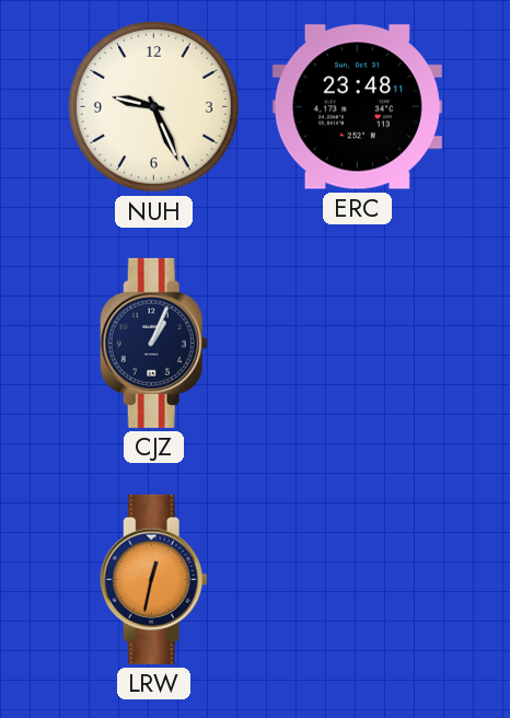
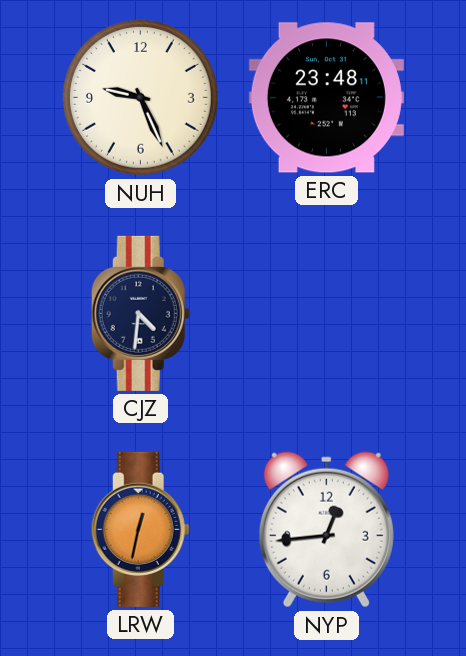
CJZ: 1:04 -> 4:31
NYP: none -> 12:44
